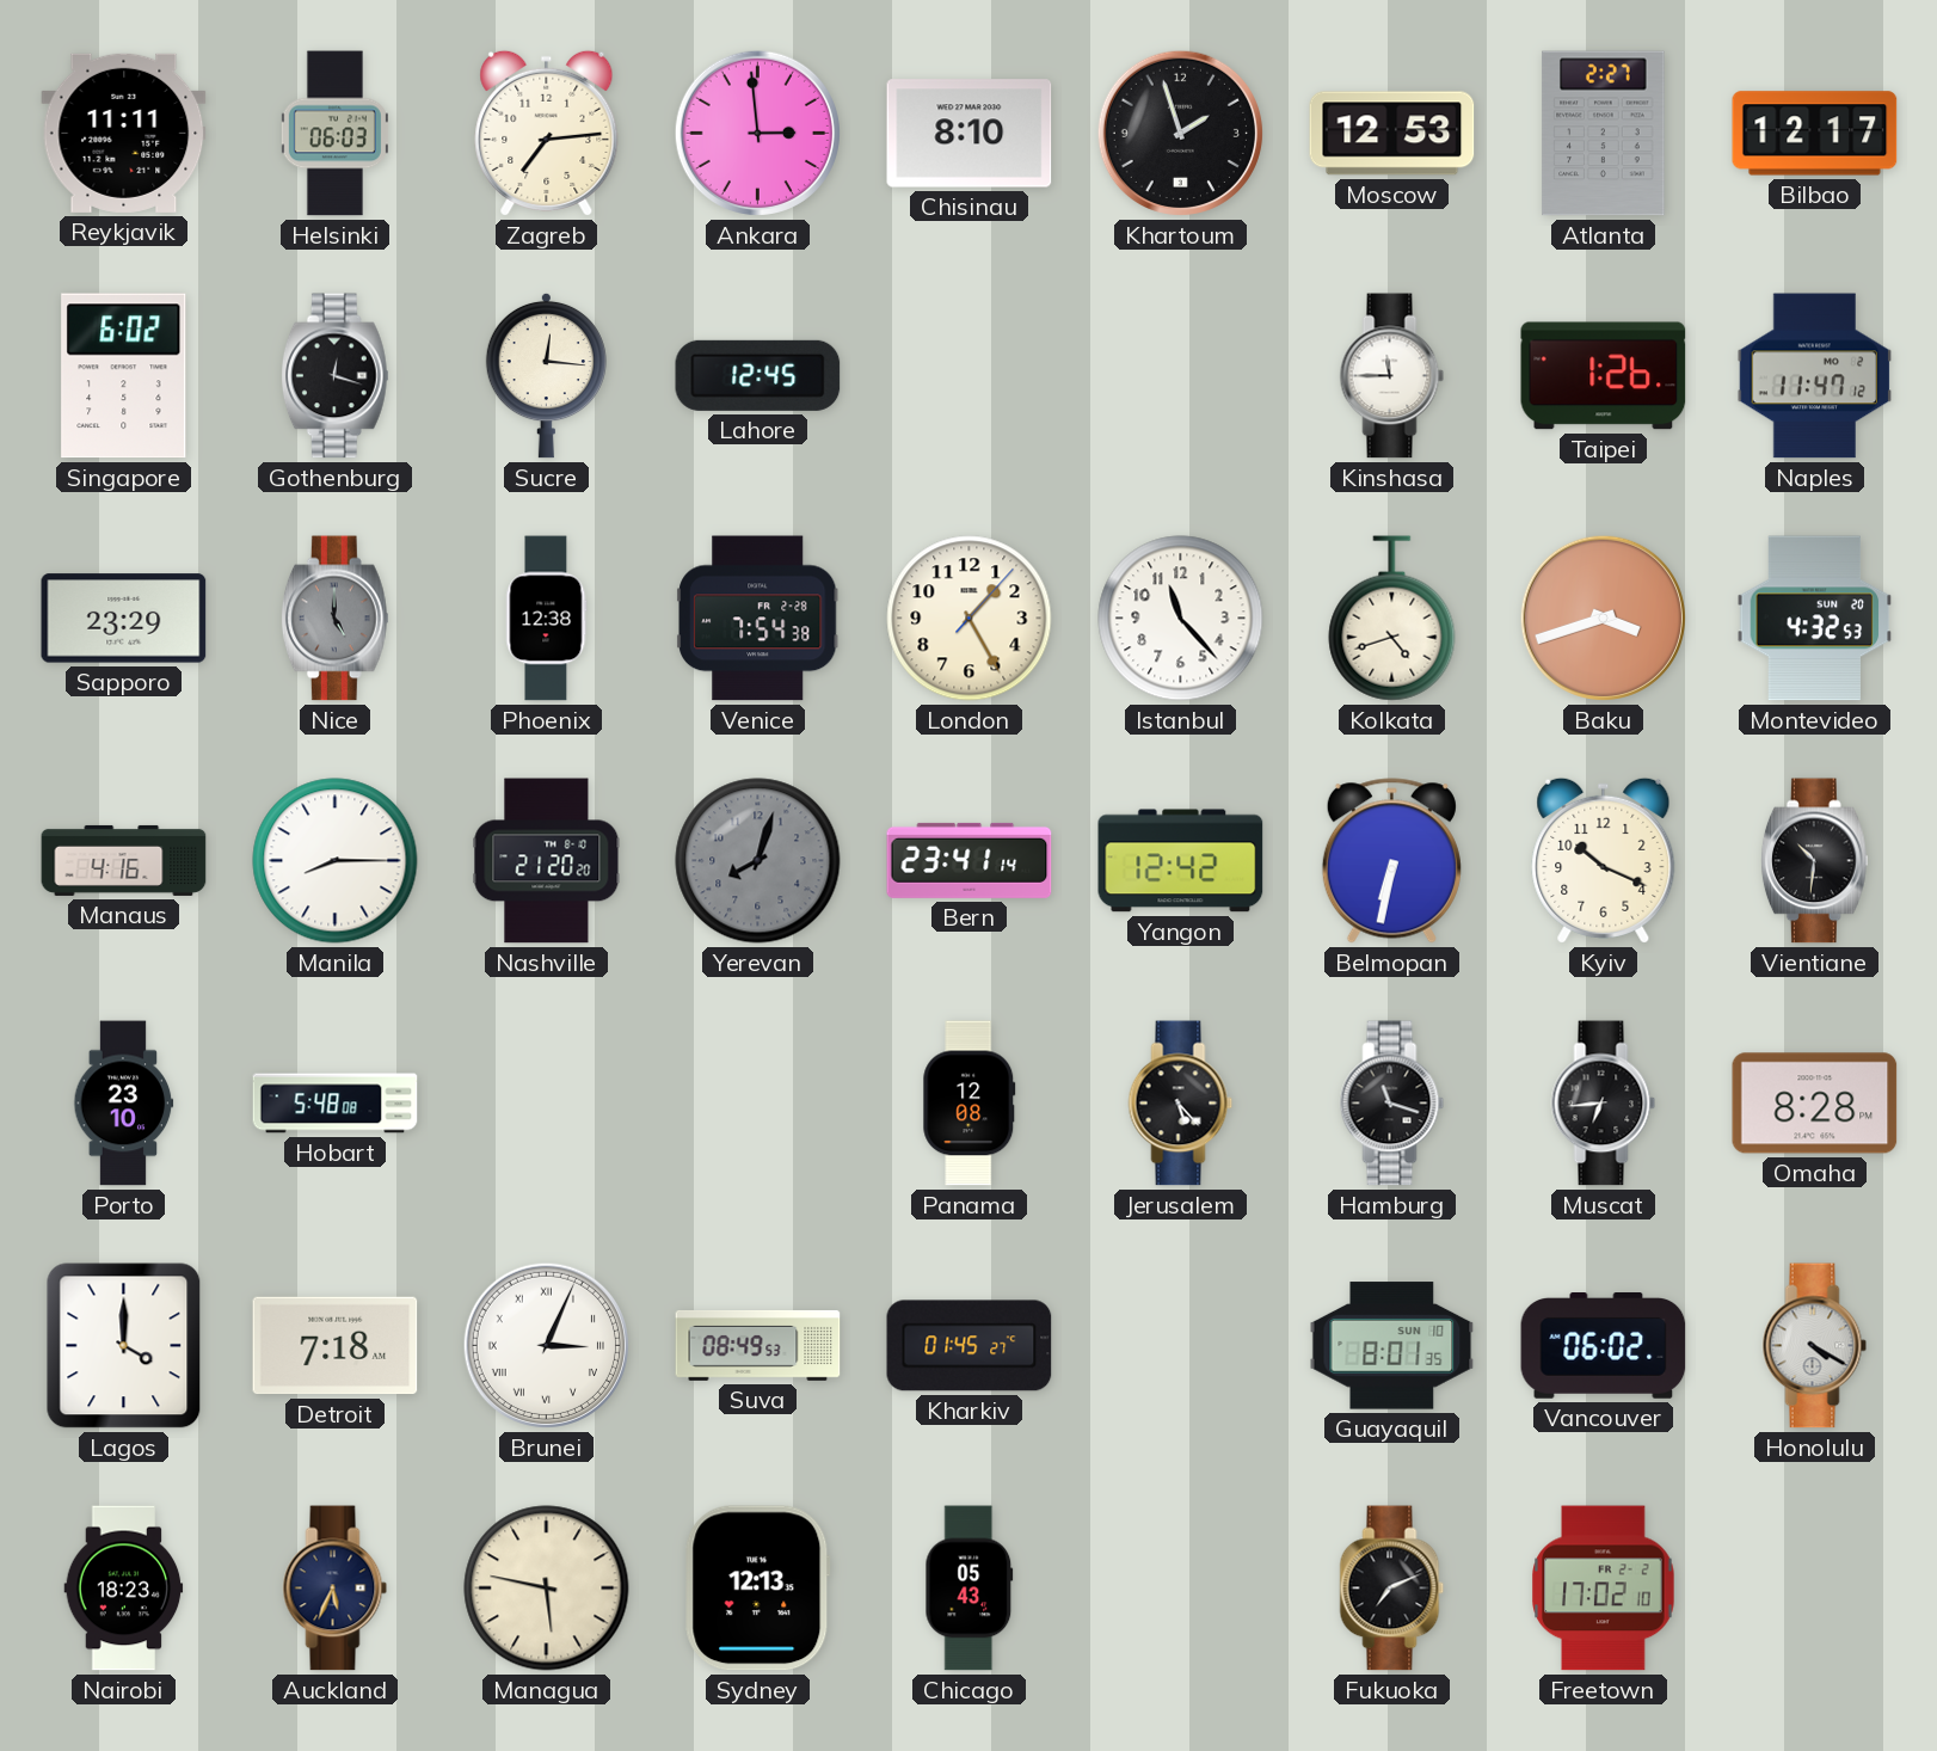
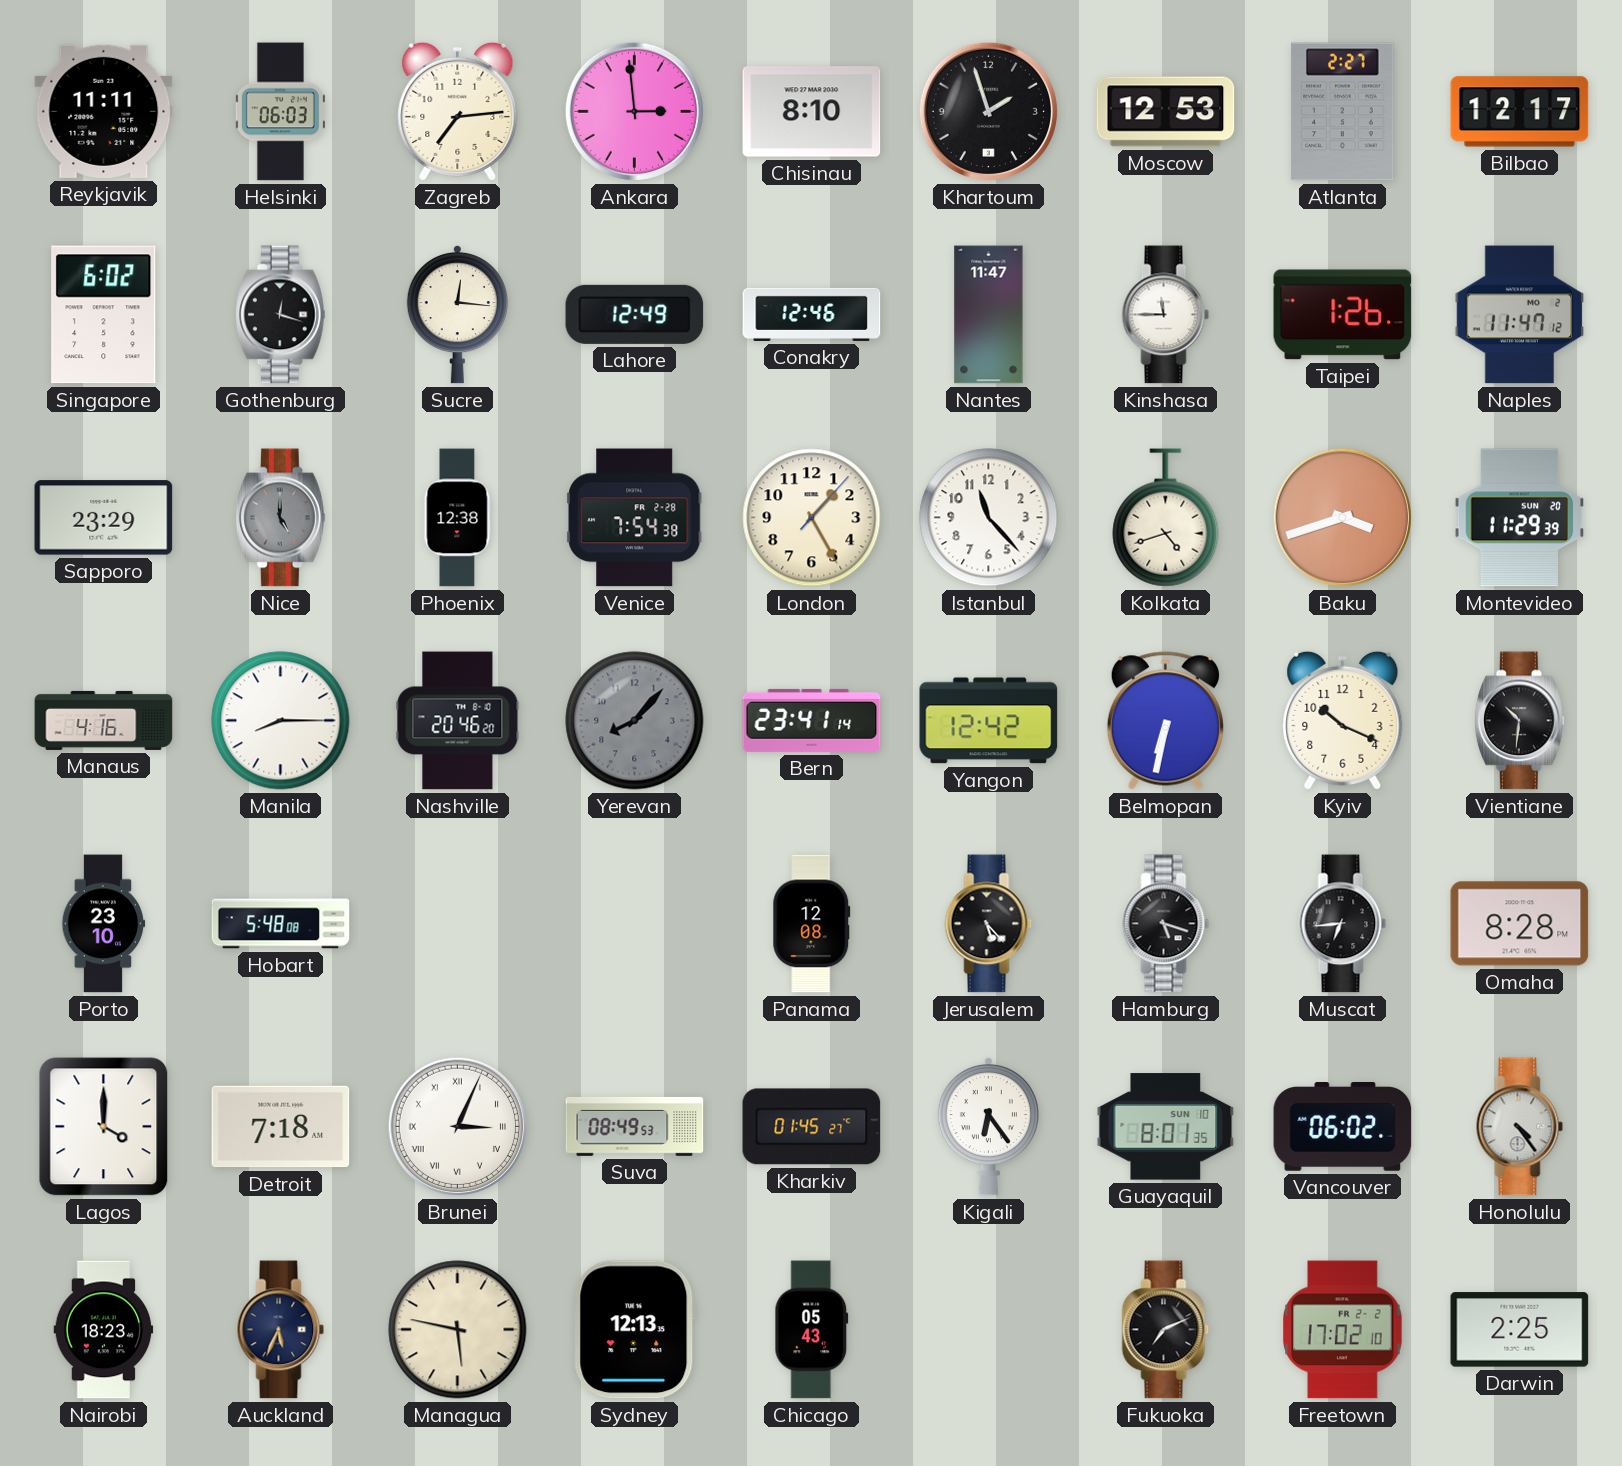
Lahore: 12:45 -> 12:49
Conakry: none -> 12:46
Nantes: none -> 11:47
Montevideo: 4:32 -> 11:29
Nashville: 21:20 -> 20:46
Yerevan: 8:03 -> 8:07
Hamburg: 11:18 -> 5:18
Kigali: none -> 6:24
Honolulu: 4:20 -> 4:24
Darwin: none -> 2:25
